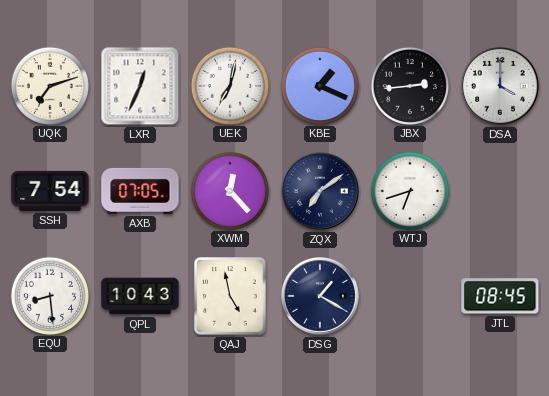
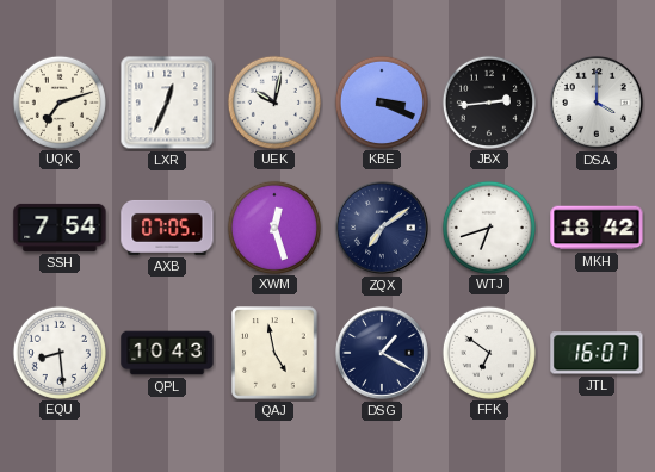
UEK: 7:02 -> 10:02
KBE: 1:19 -> 3:19
XWM: 12:23 -> 12:27
MKH: none -> 18:42
FFK: none -> 6:51
JTL: 08:45 -> 16:07
